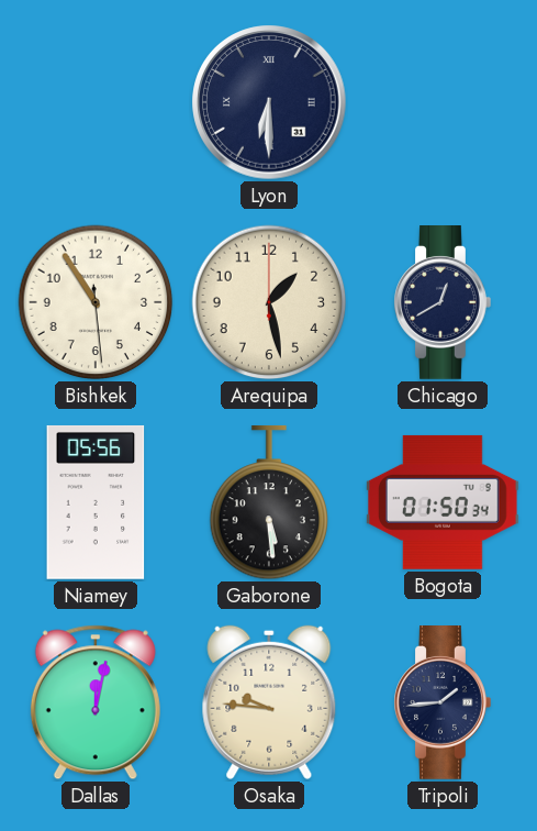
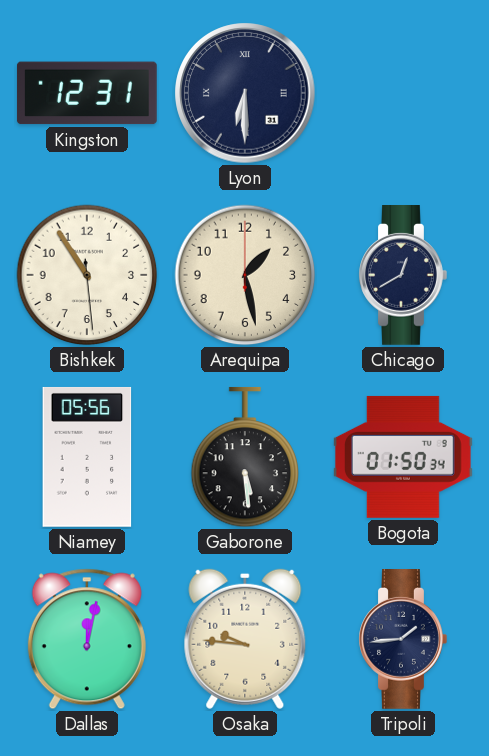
Kingston: none -> 12:31
